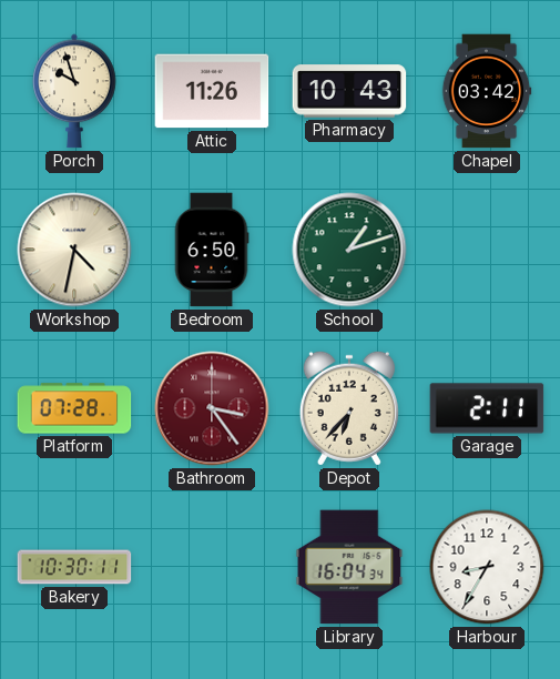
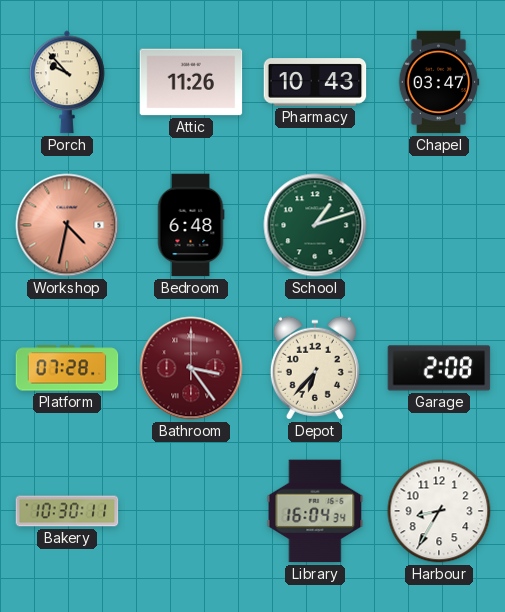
Porch: 9:57 -> 9:53
Chapel: 03:42 -> 03:47
Workshop dial: cream -> salmon
Bedroom: 6:50 -> 6:48
Garage: 2:11 -> 2:08
